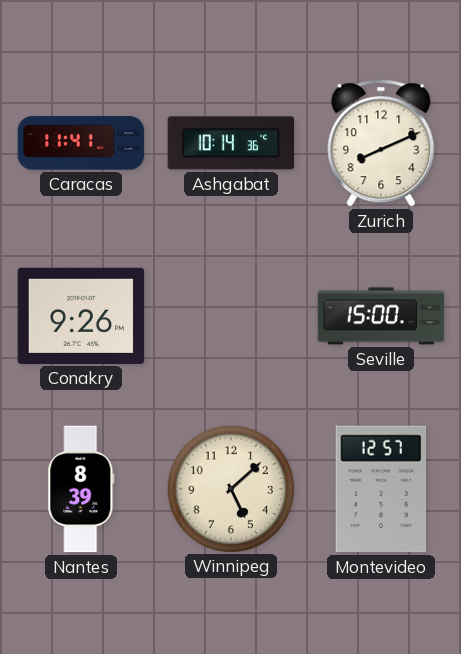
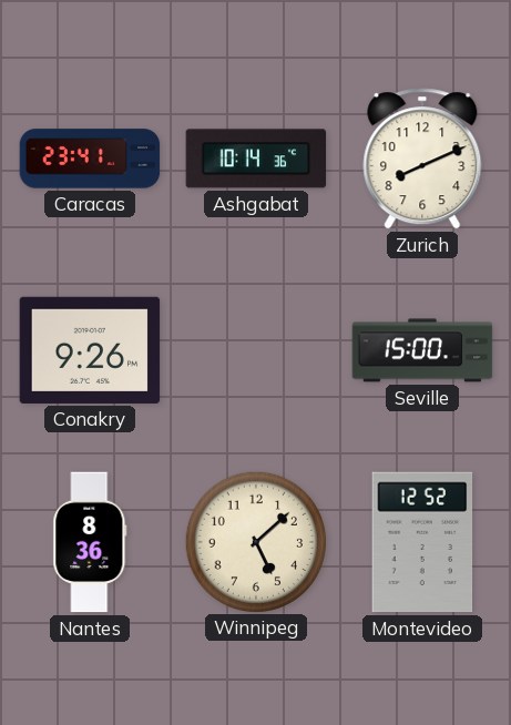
Caracas: 11:41 -> 23:41
Nantes: 8:39 -> 8:36
Montevideo: 12:57 -> 12:52
